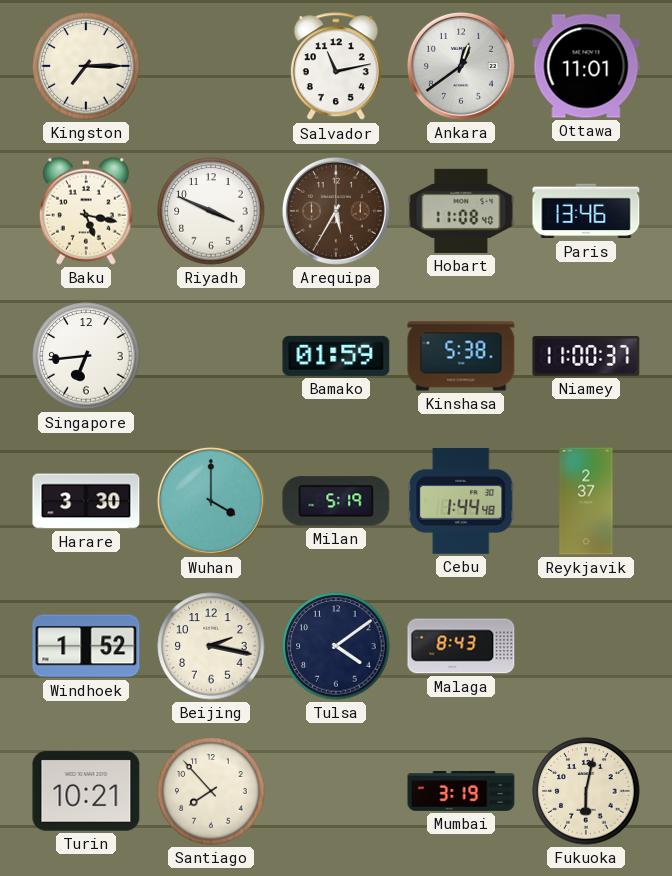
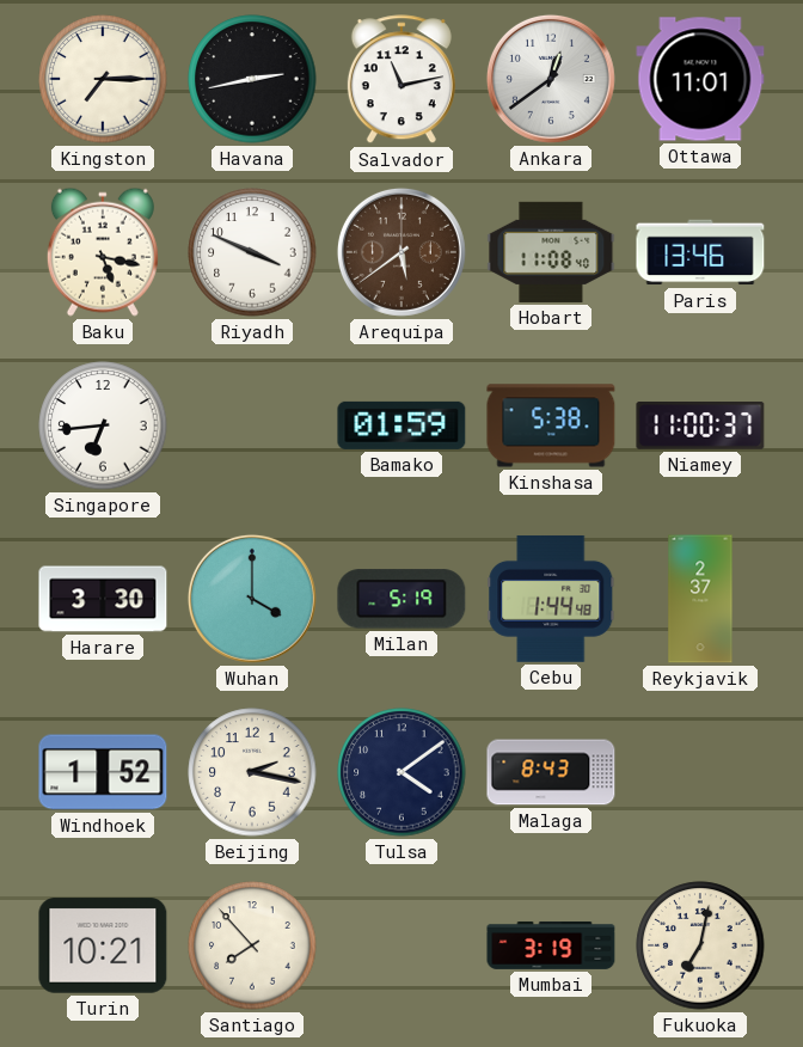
Havana: none -> 2:43
Arequipa: 5:35 -> 5:39
Fukuoka: 6:02 -> 7:02
